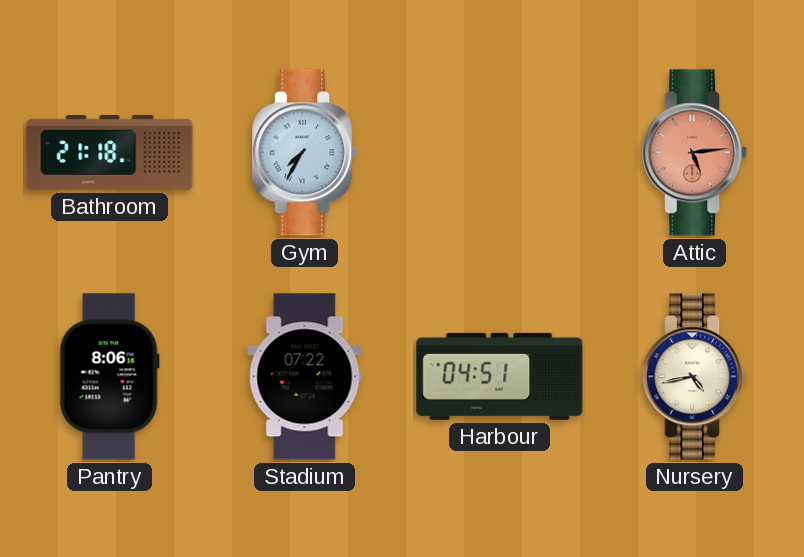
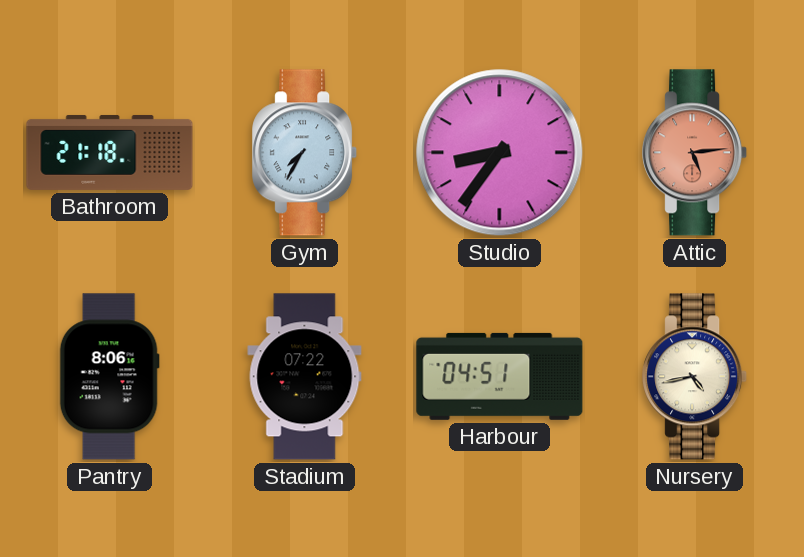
Studio: none -> 8:36
